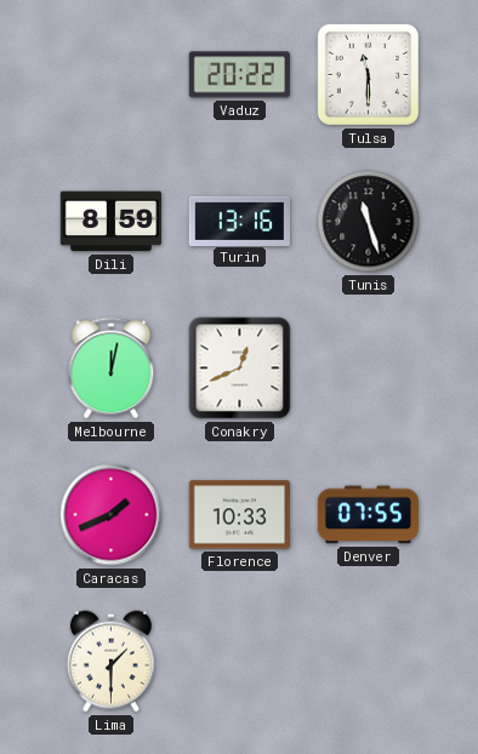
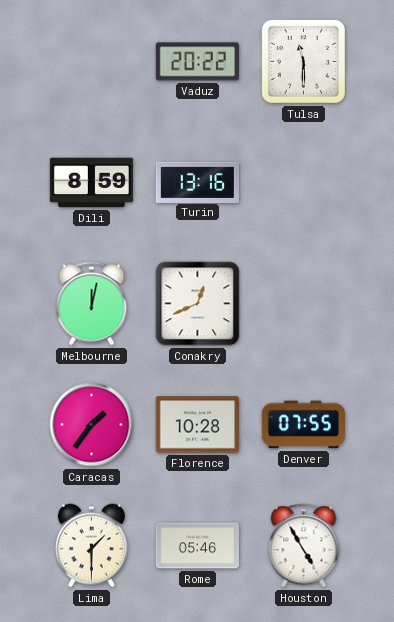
Tunis: 11:27 -> none
Caracas: 1:41 -> 1:36
Florence: 10:33 -> 10:28
Rome: none -> 05:46
Houston: none -> 4:55
